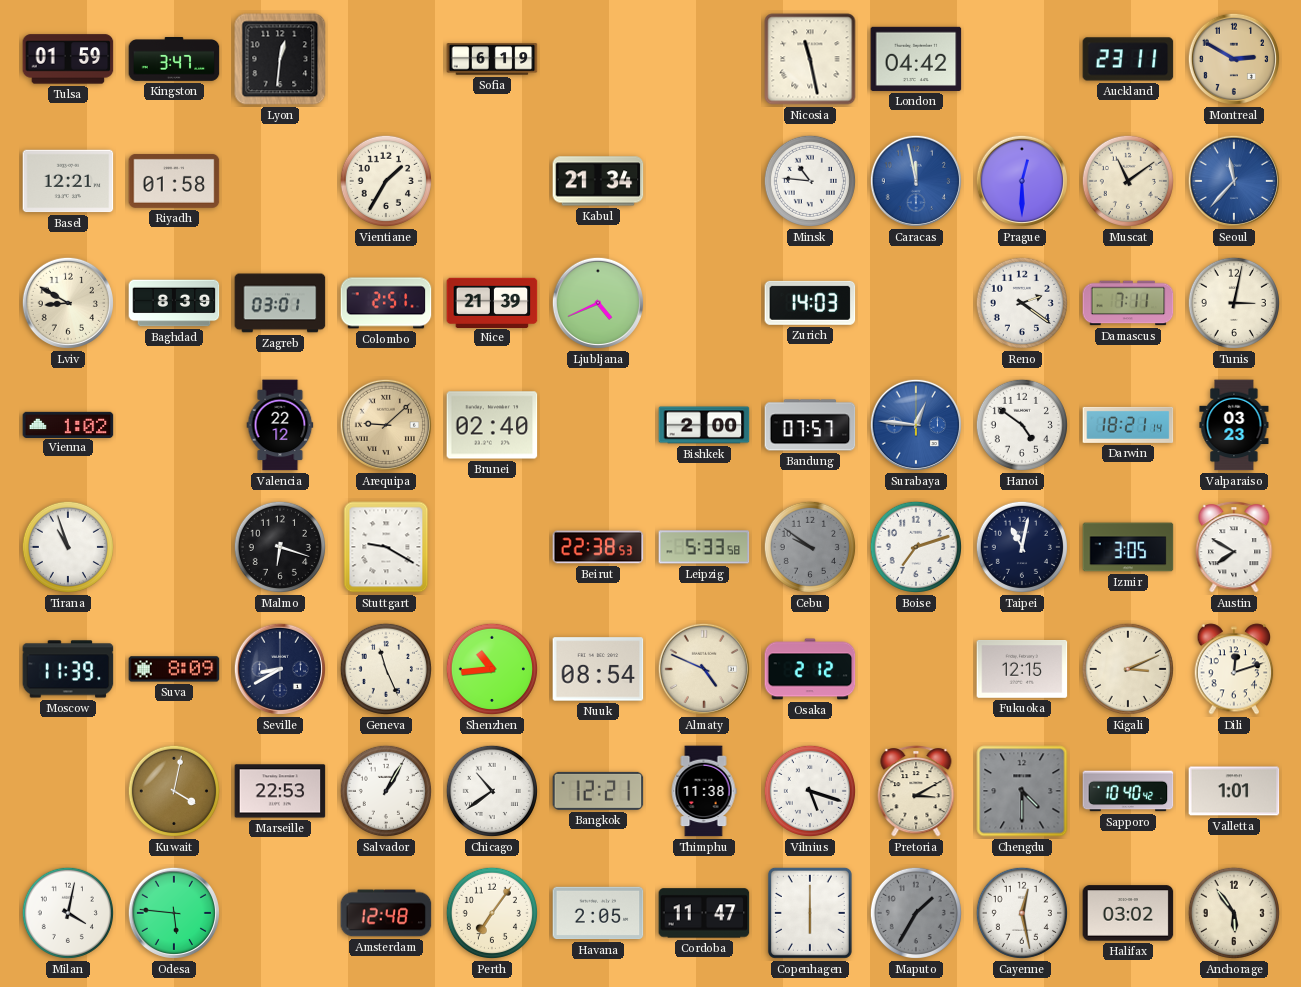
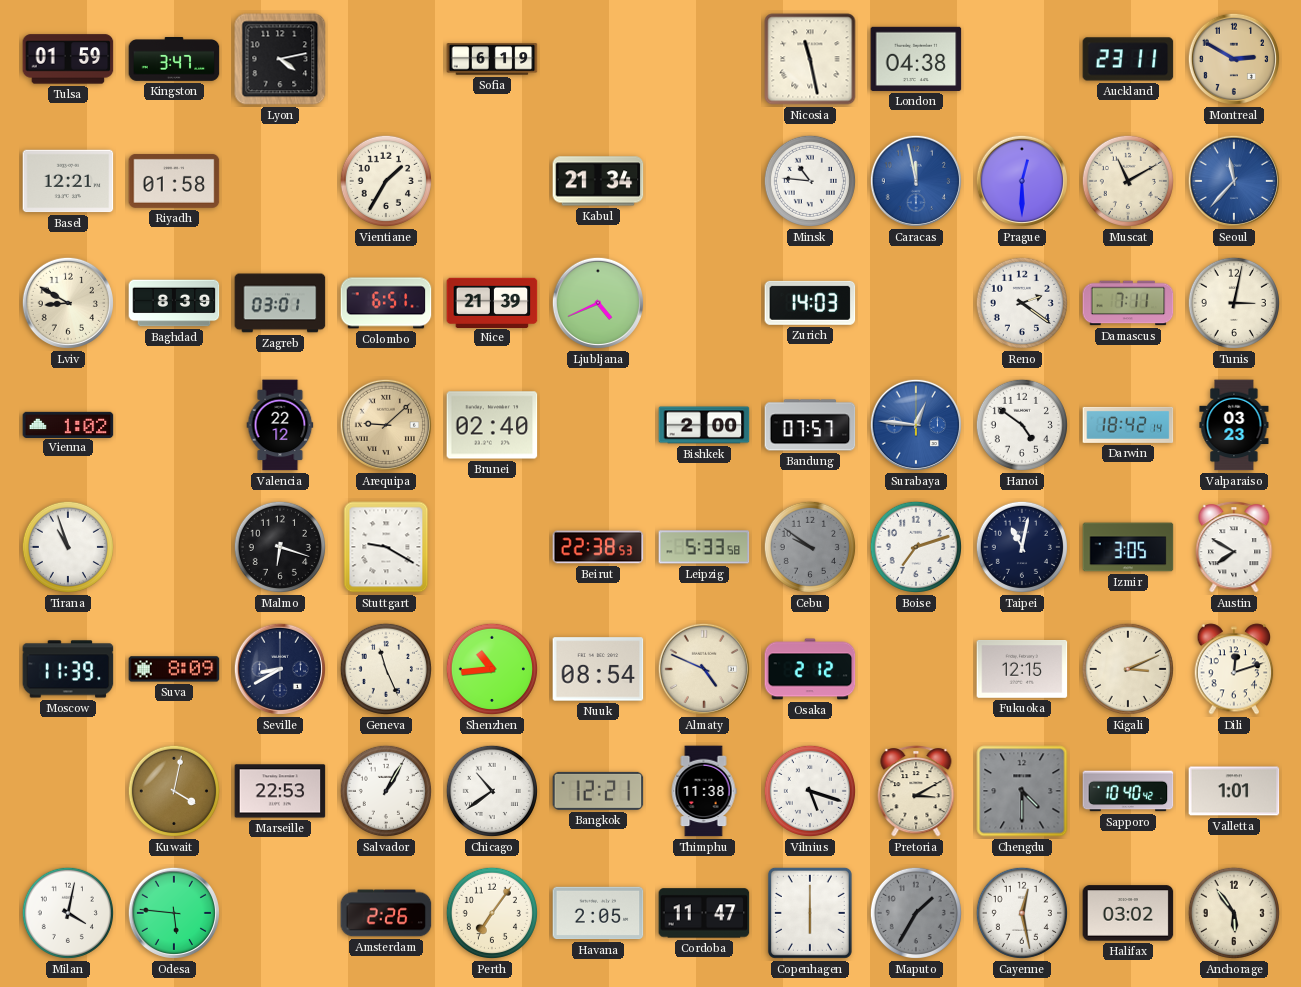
Lyon: 12:31 -> 4:13
London: 04:42 -> 04:38
Muscat: 11:09 -> 11:10
Colombo: 2:51 -> 6:51
Darwin: 18:21 -> 18:42
Amsterdam: 12:48 -> 2:26
